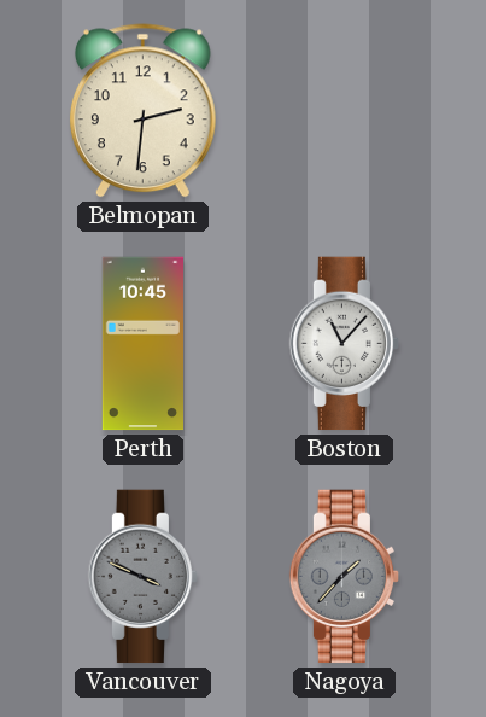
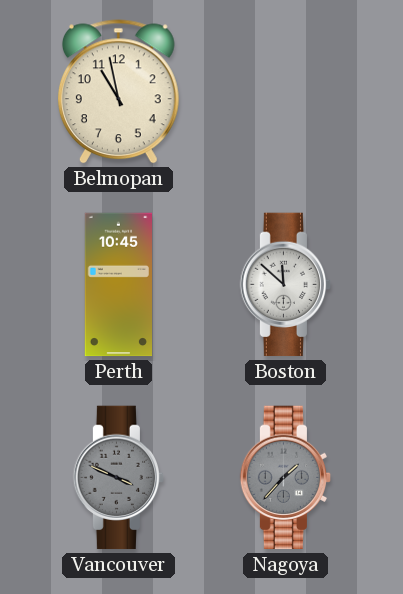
Belmopan: 2:31 -> 10:58
Boston: 11:07 -> 11:52
